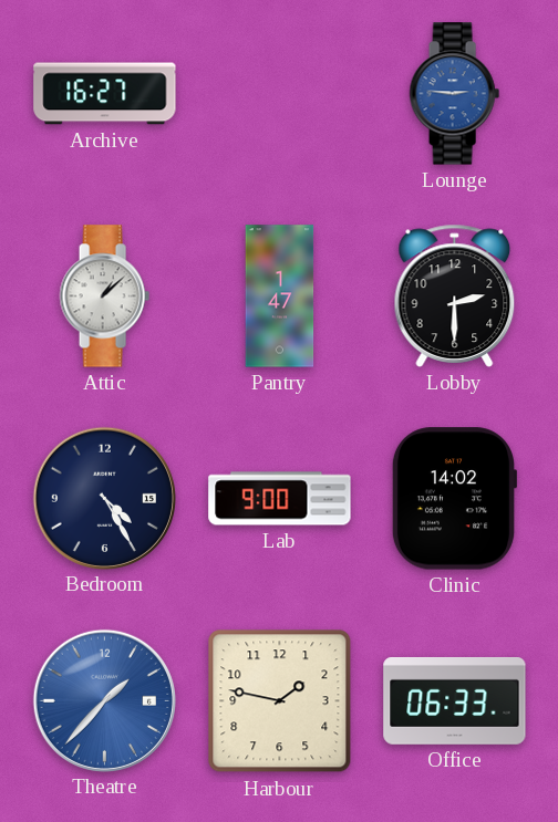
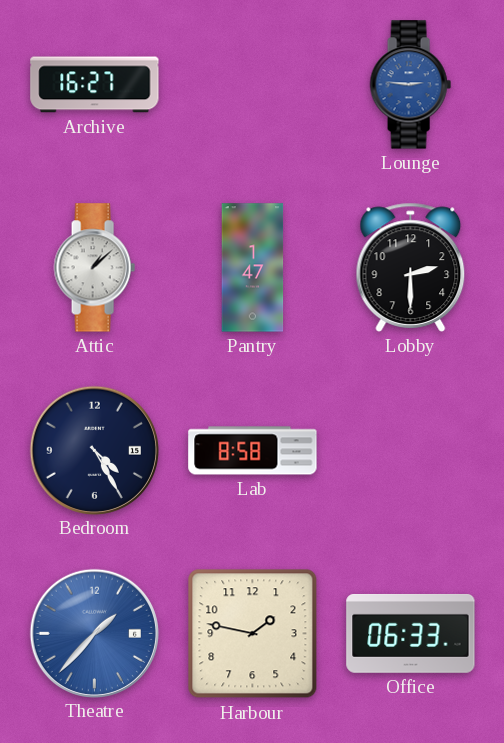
Lab: 9:00 -> 8:58
Clinic: 14:02 -> none
